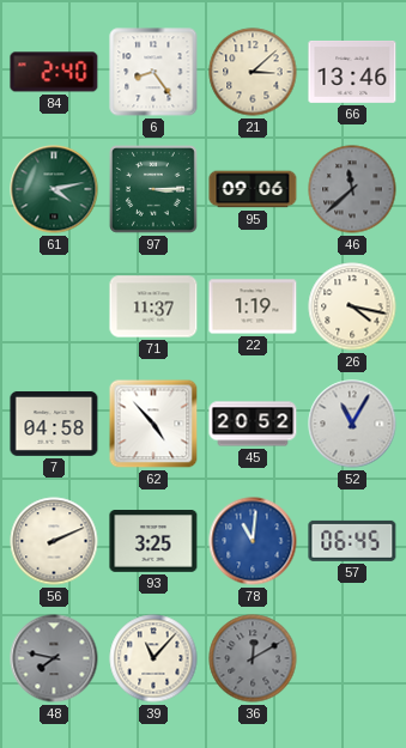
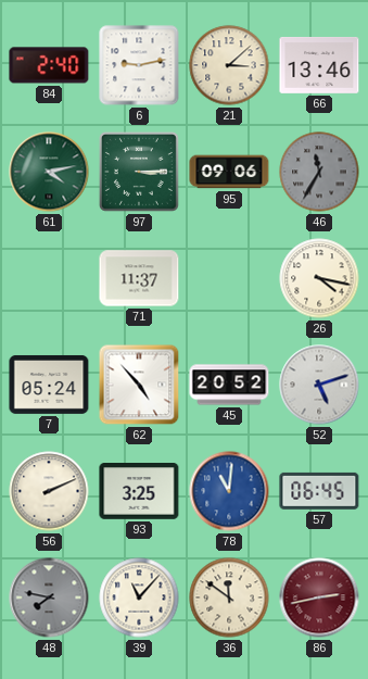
6: 8:24 -> 9:13
46: 11:38 -> 11:35
22: 1:19 -> none
7: 04:58 -> 05:24
52: 11:05 -> 5:12
36: 12:10 -> 11:51
36 dial: grey -> cream
86: none -> 2:43
